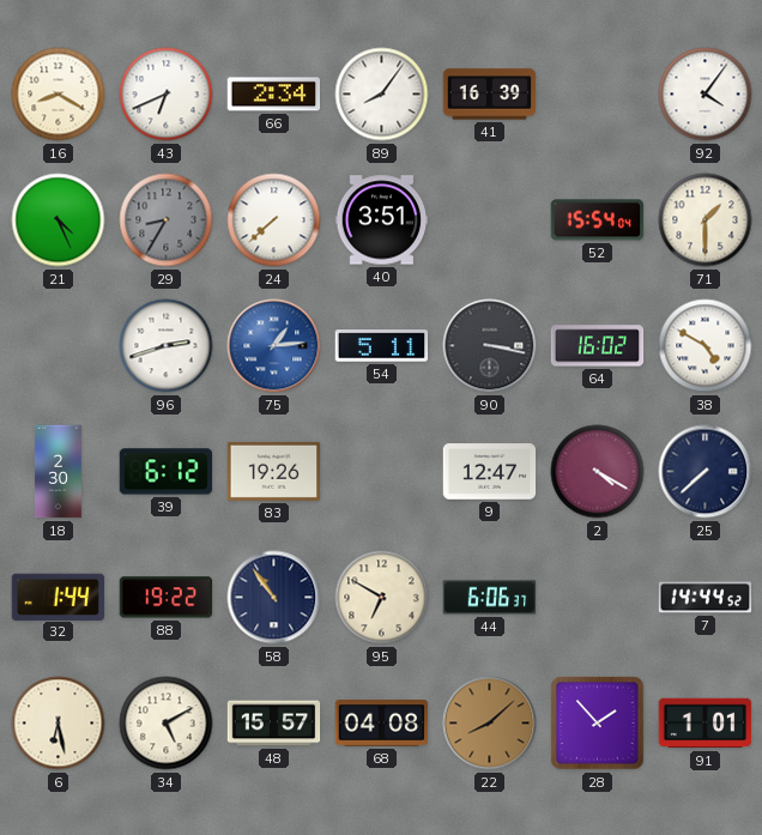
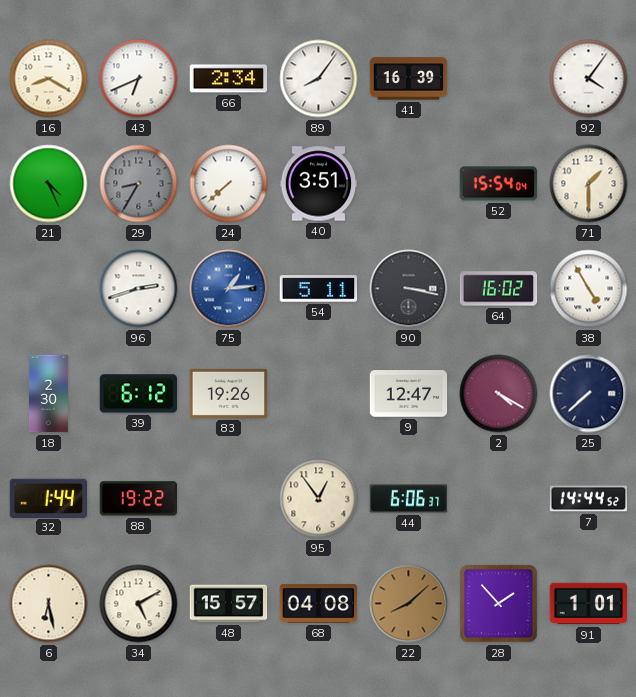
38: 4:50 -> 4:55
58: 10:54 -> none
95: 6:50 -> 12:54
